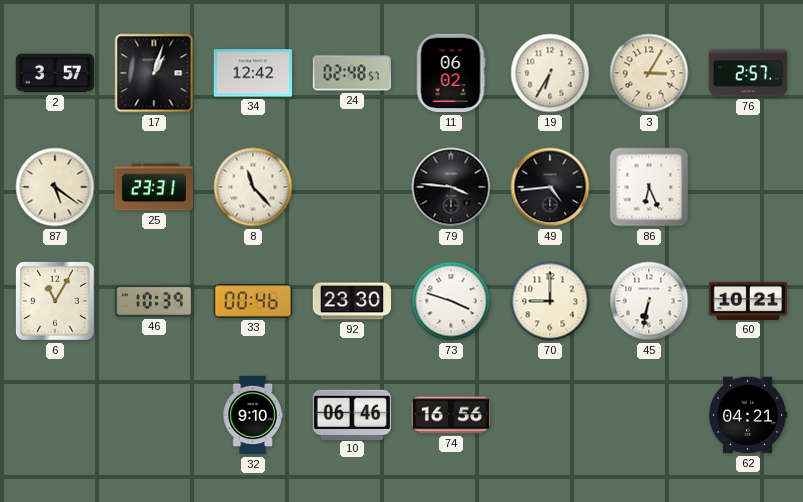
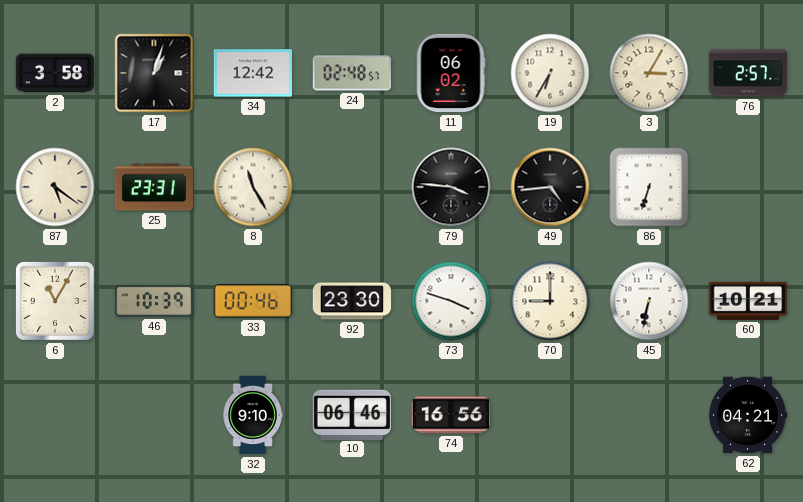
2: 3:57 -> 3:58
8: 11:23 -> 11:25
86: 6:26 -> 6:33
